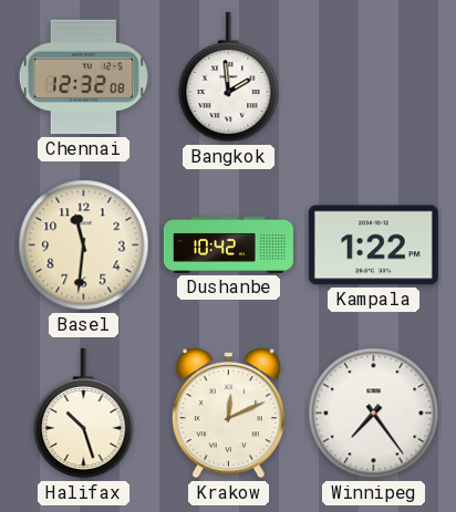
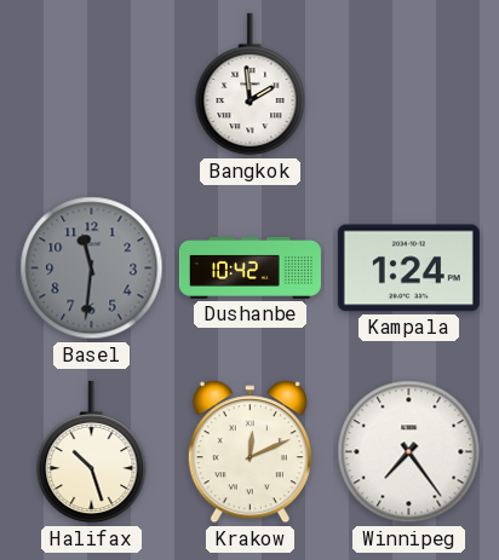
Chennai: 12:32 -> none
Basel dial: cream -> grey
Kampala: 1:22 -> 1:24
